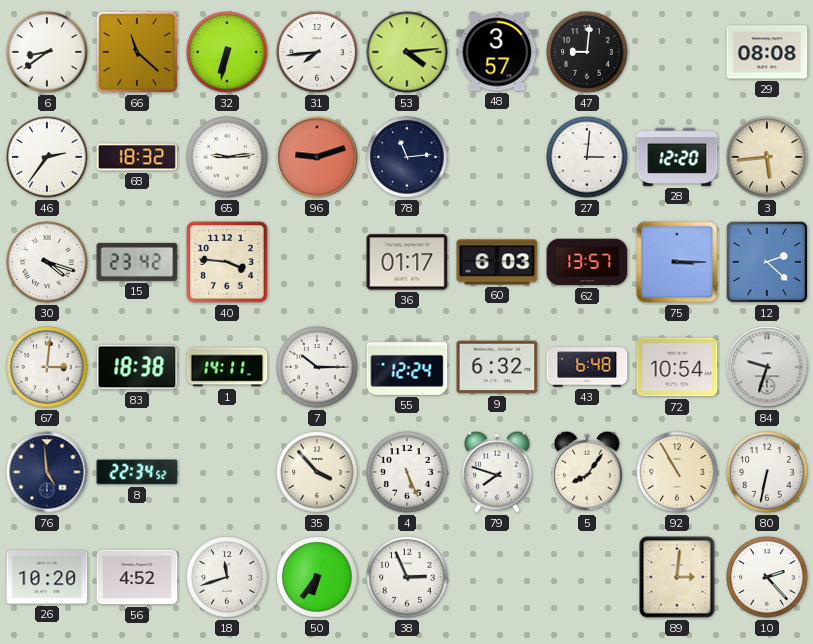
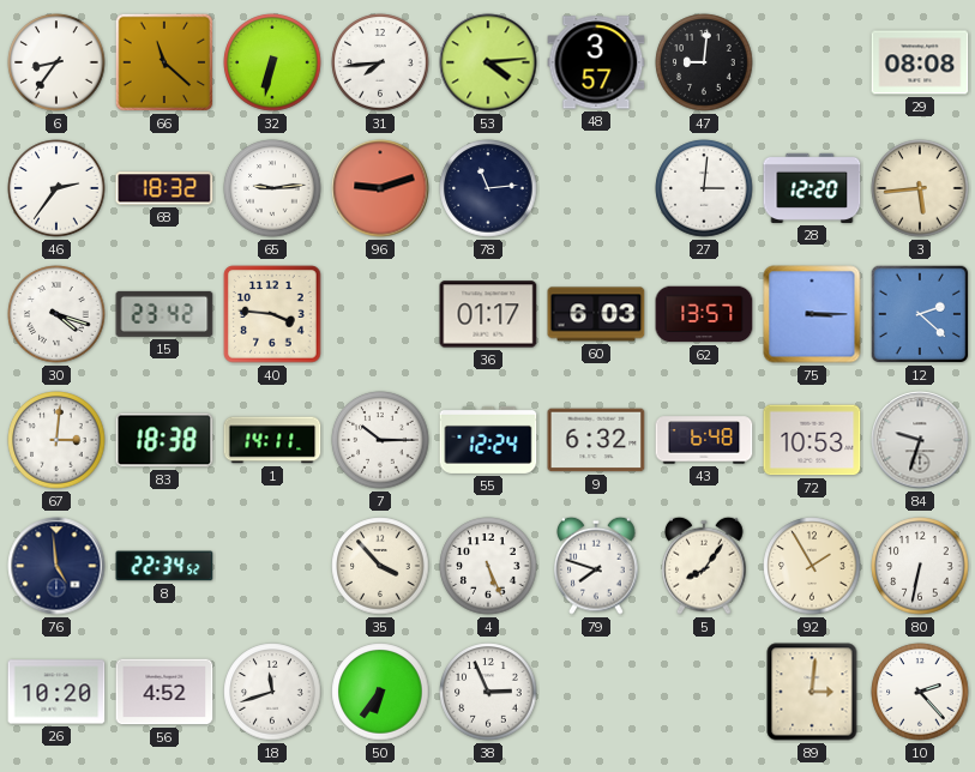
6: 8:39 -> 8:36
72: 10:54 -> 10:53
92: 10:55 -> 1:55
